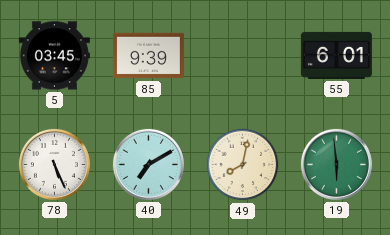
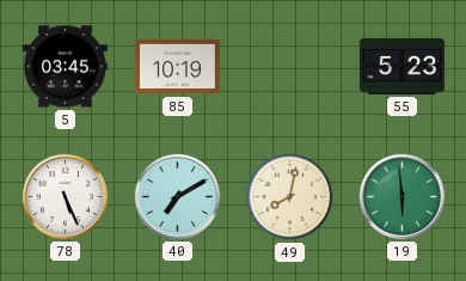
85: 9:39 -> 10:19
55: 6:01 -> 5:23
